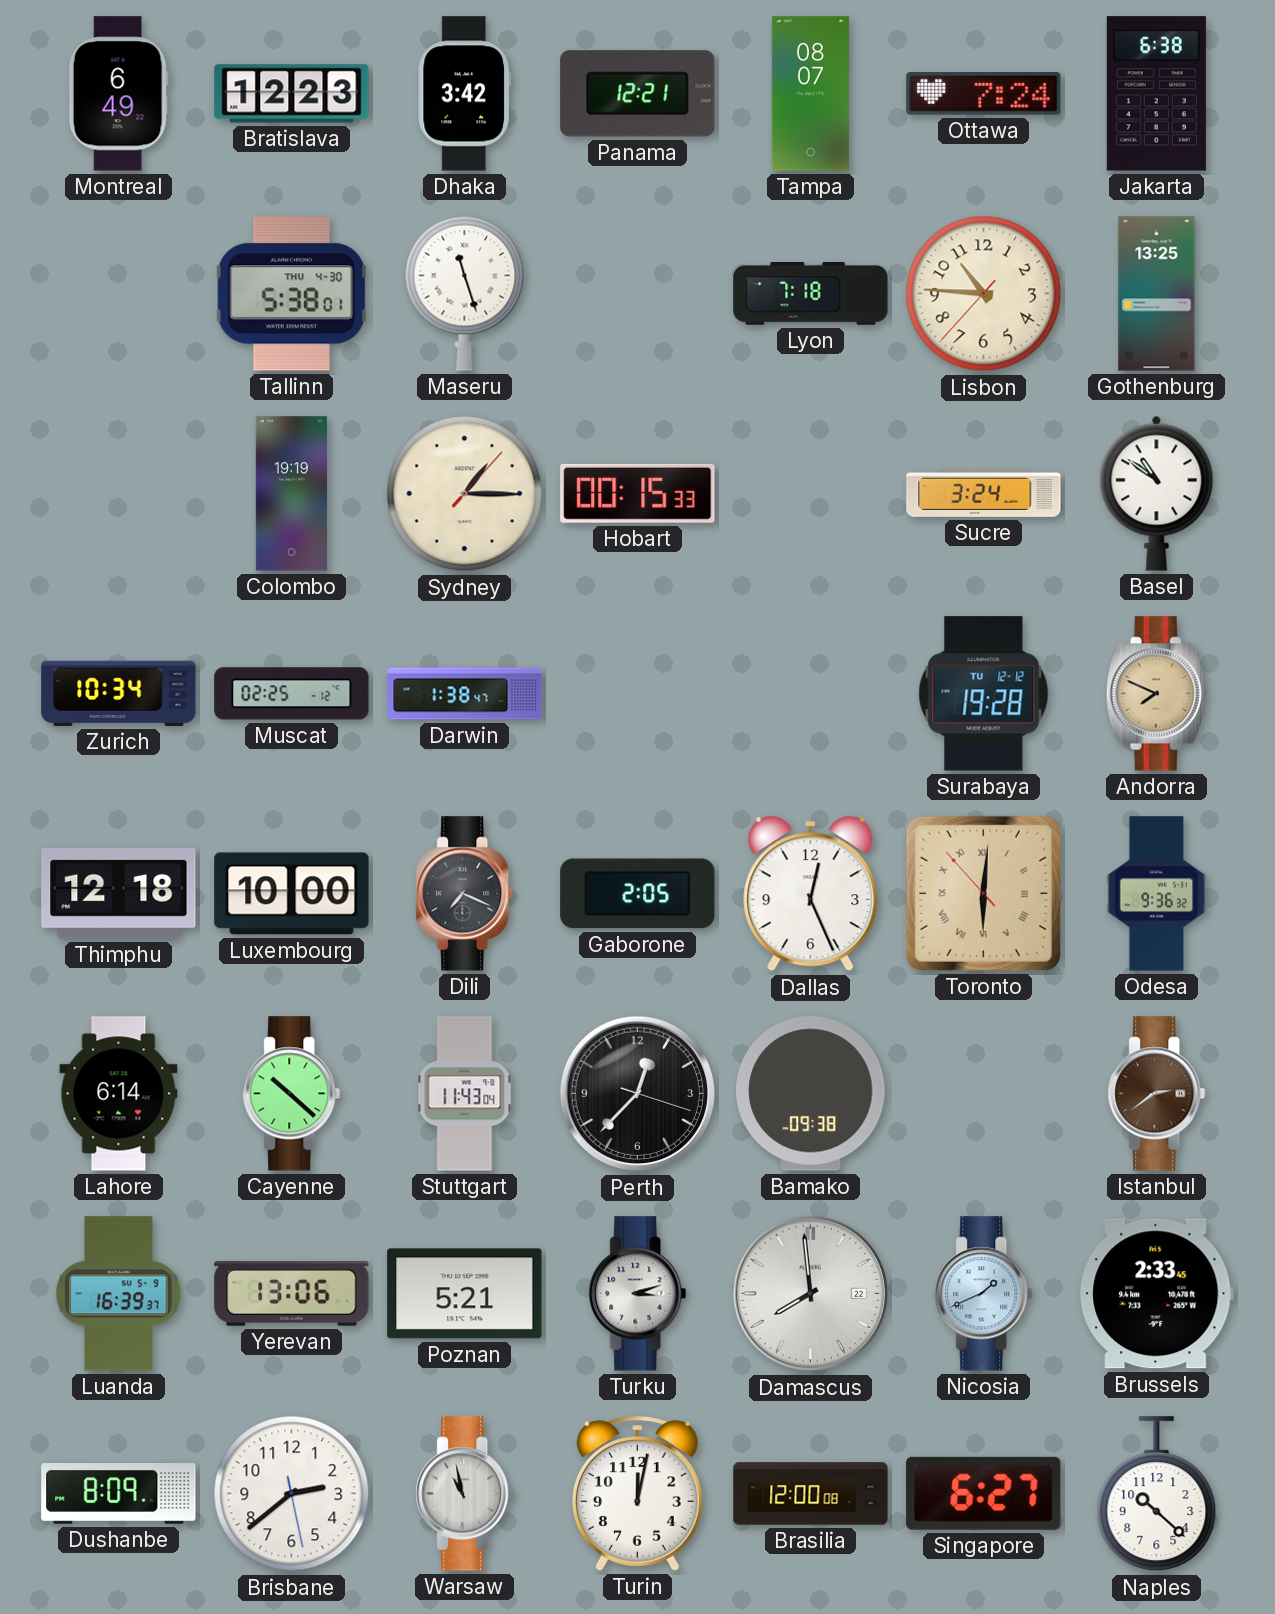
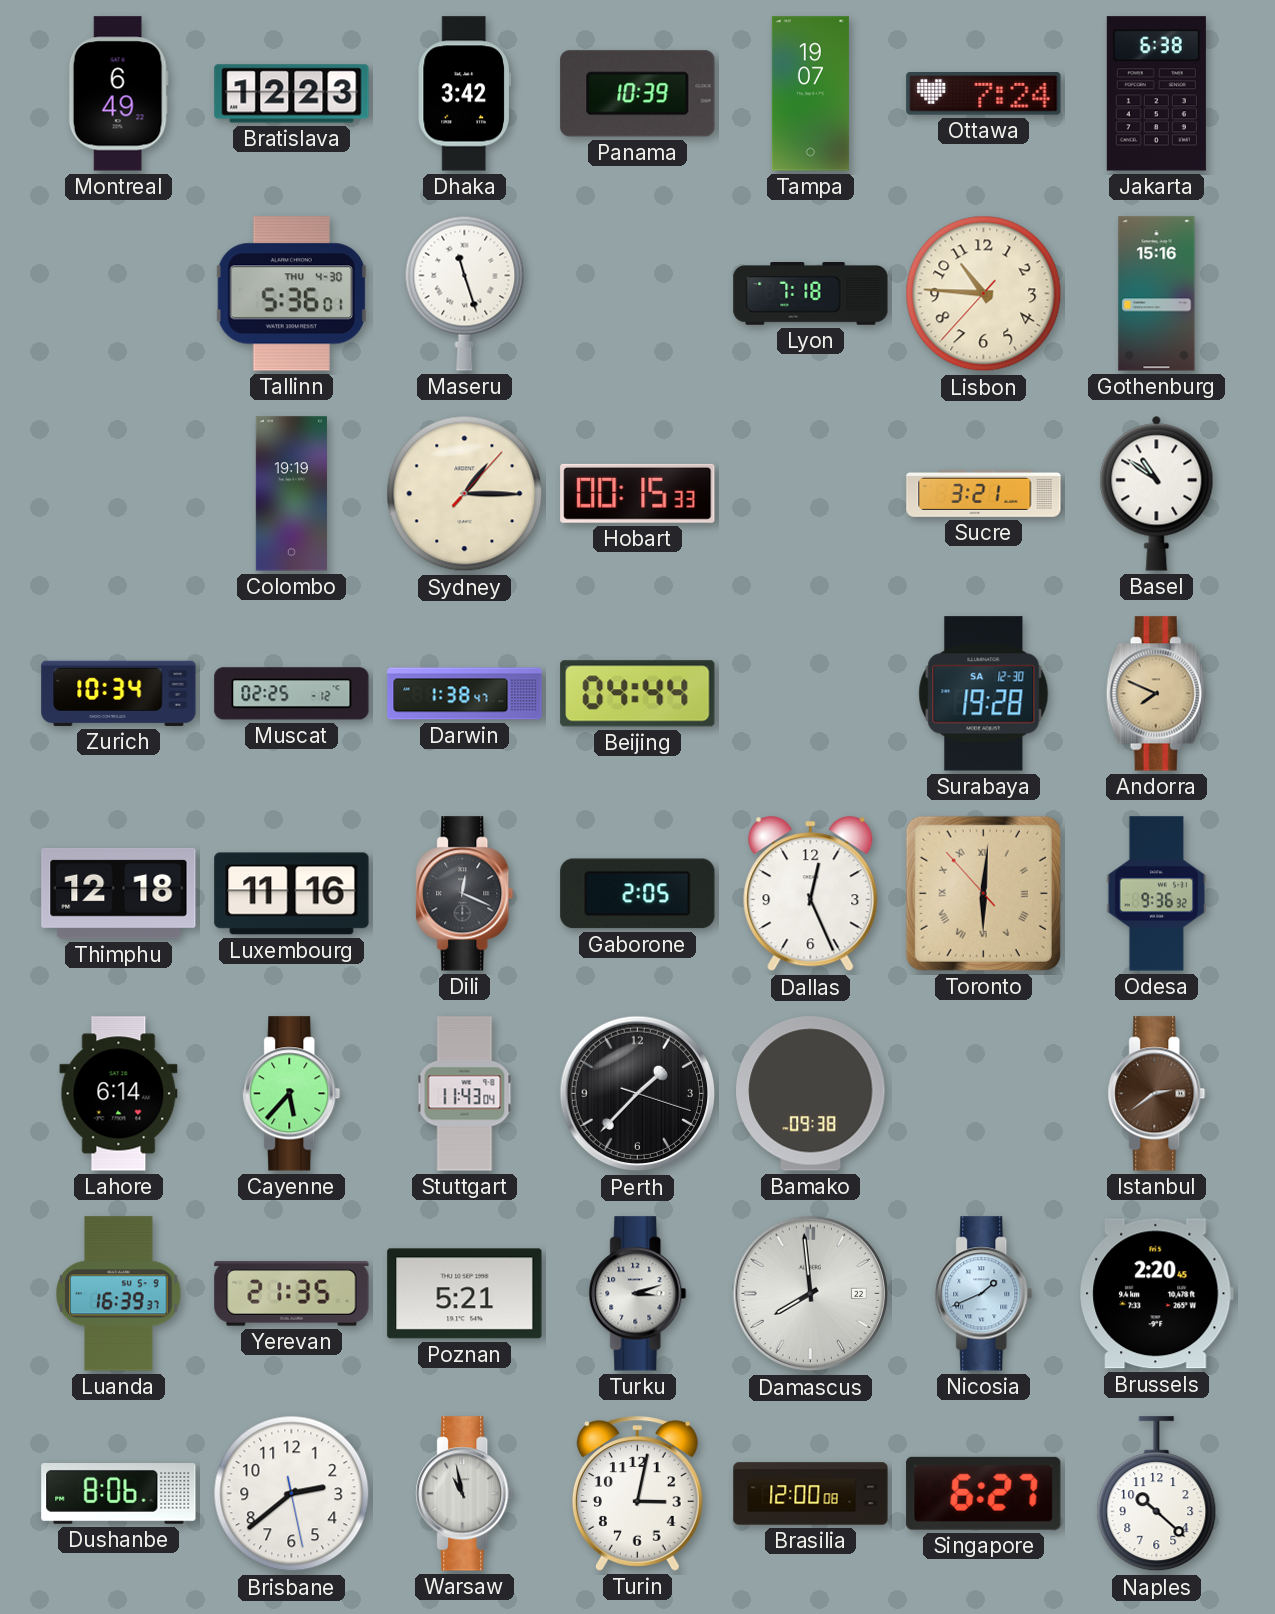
Panama: 12:21 -> 10:39
Tampa: 08:07 -> 19:07
Tallinn: 5:38 -> 5:36
Gothenburg: 13:25 -> 15:16
Sucre: 3:24 -> 3:21
Beijing: none -> 04:44
Surabaya date: TU 12-12 -> SA 12-30
Luxembourg: 10:00 -> 11:16
Dili: 7:19 -> 12:19
Cayenne: 10:22 -> 5:37
Perth: 12:37 -> 1:37
Yerevan: 13:06 -> 21:35
Brussels: 2:33 -> 2:20
Dushanbe: 8:09 -> 8:06
Turin: 12:02 -> 3:02
